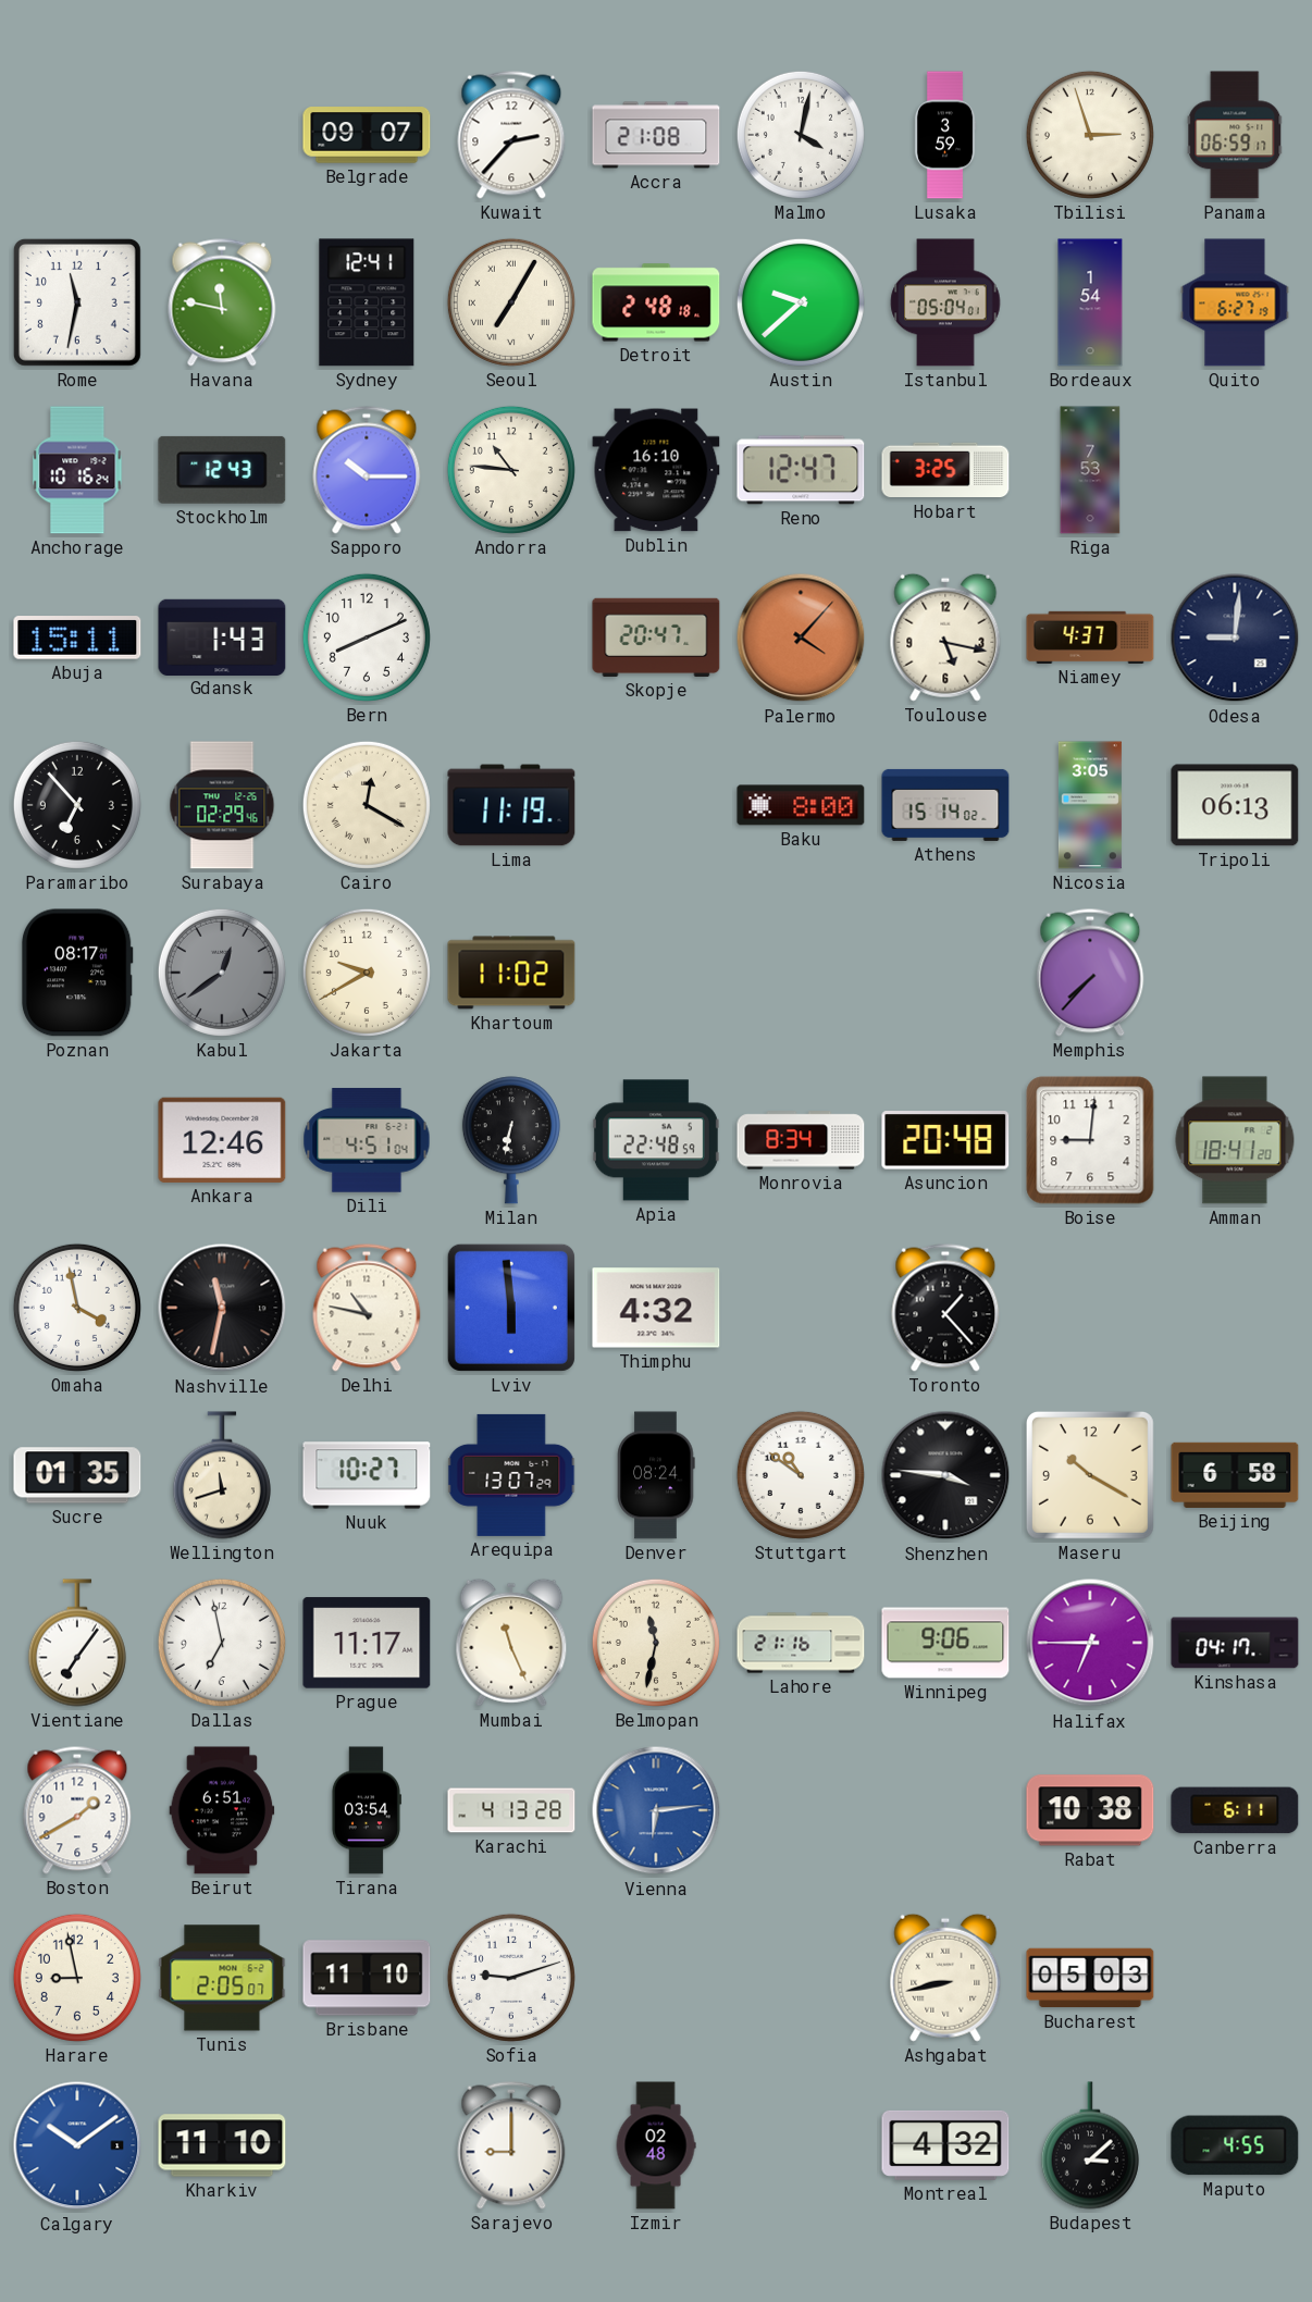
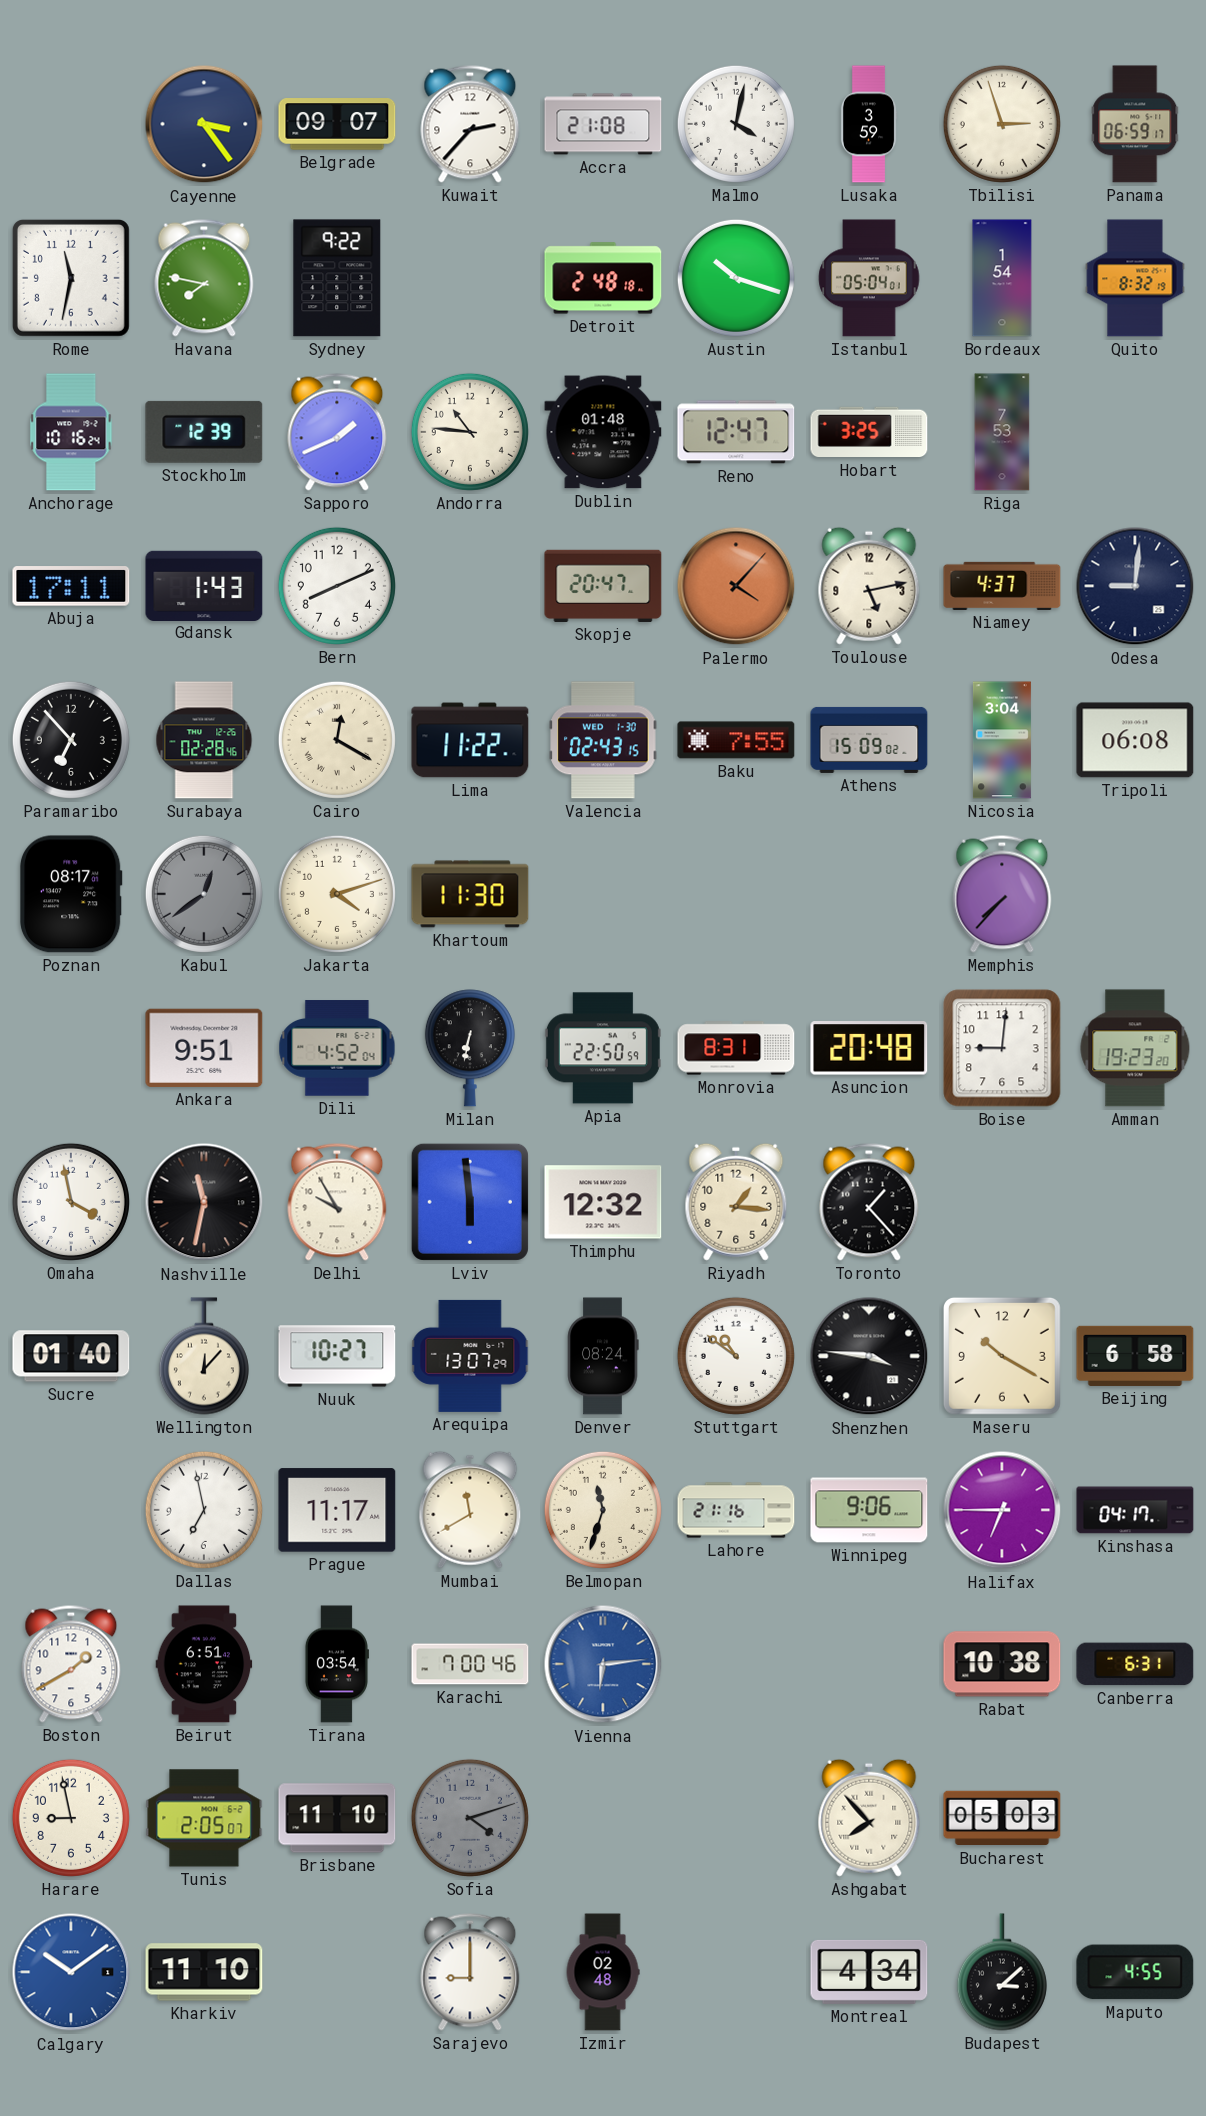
Cayenne: none -> 3:24
Havana: 11:47 -> 7:47
Sydney: 12:41 -> 9:22
Seoul: 7:05 -> none
Austin: 9:38 -> 10:18
Quito: 6:27 -> 8:32
Stockholm: 12:43 -> 12:39
Sapporo: 10:15 -> 1:41
Dublin: 16:10 -> 01:48
Abuja: 15:11 -> 17:11
Toulouse: 5:17 -> 5:13
Surabaya: 02:29 -> 02:28
Lima: 11:19 -> 11:22
Valencia: none -> 02:43
Baku: 8:00 -> 7:55
Athens: 15:14 -> 15:09
Nicosia: 3:05 -> 3:04
Tripoli: 06:13 -> 06:08
Jakarta: 9:40 -> 4:12
Khartoum: 11:02 -> 11:30
Ankara: 12:46 -> 9:51
Dili: 4:51 -> 4:52
Apia: 22:48 -> 22:50
Monrovia: 8:34 -> 8:31
Amman: 18:41 -> 19:23
Delhi: 10:47 -> 9:55
Thimphu: 4:32 -> 12:32
Riyadh: none -> 1:16
Sucre: 01:35 -> 01:40
Wellington: 11:42 -> 12:07
Vientiane: 7:06 -> none
Mumbai: 11:26 -> 11:40
Belmopan: 11:32 -> 11:33
Karachi: 4:13 -> 7:00
Canberra: 6:11 -> 6:31
Sofia: 9:12 -> 4:12
Sofia dial: white -> grey
Ashgabat: 8:43 -> 7:53
Montreal: 4:32 -> 4:34
